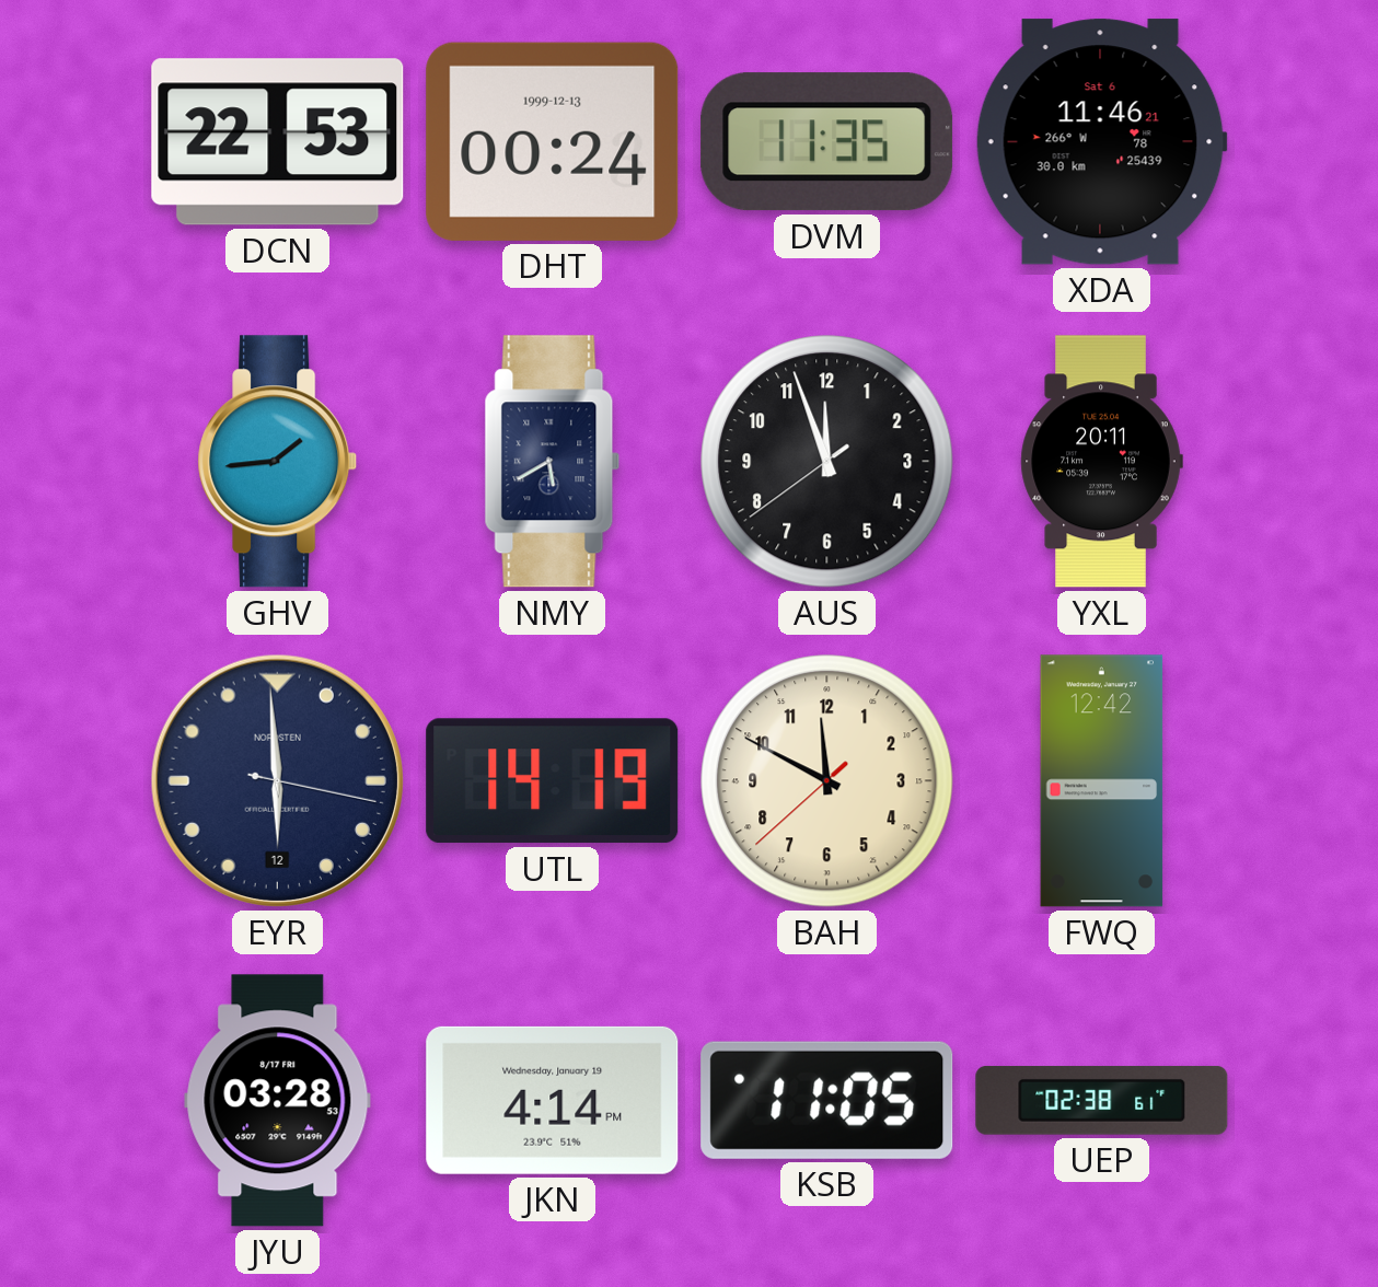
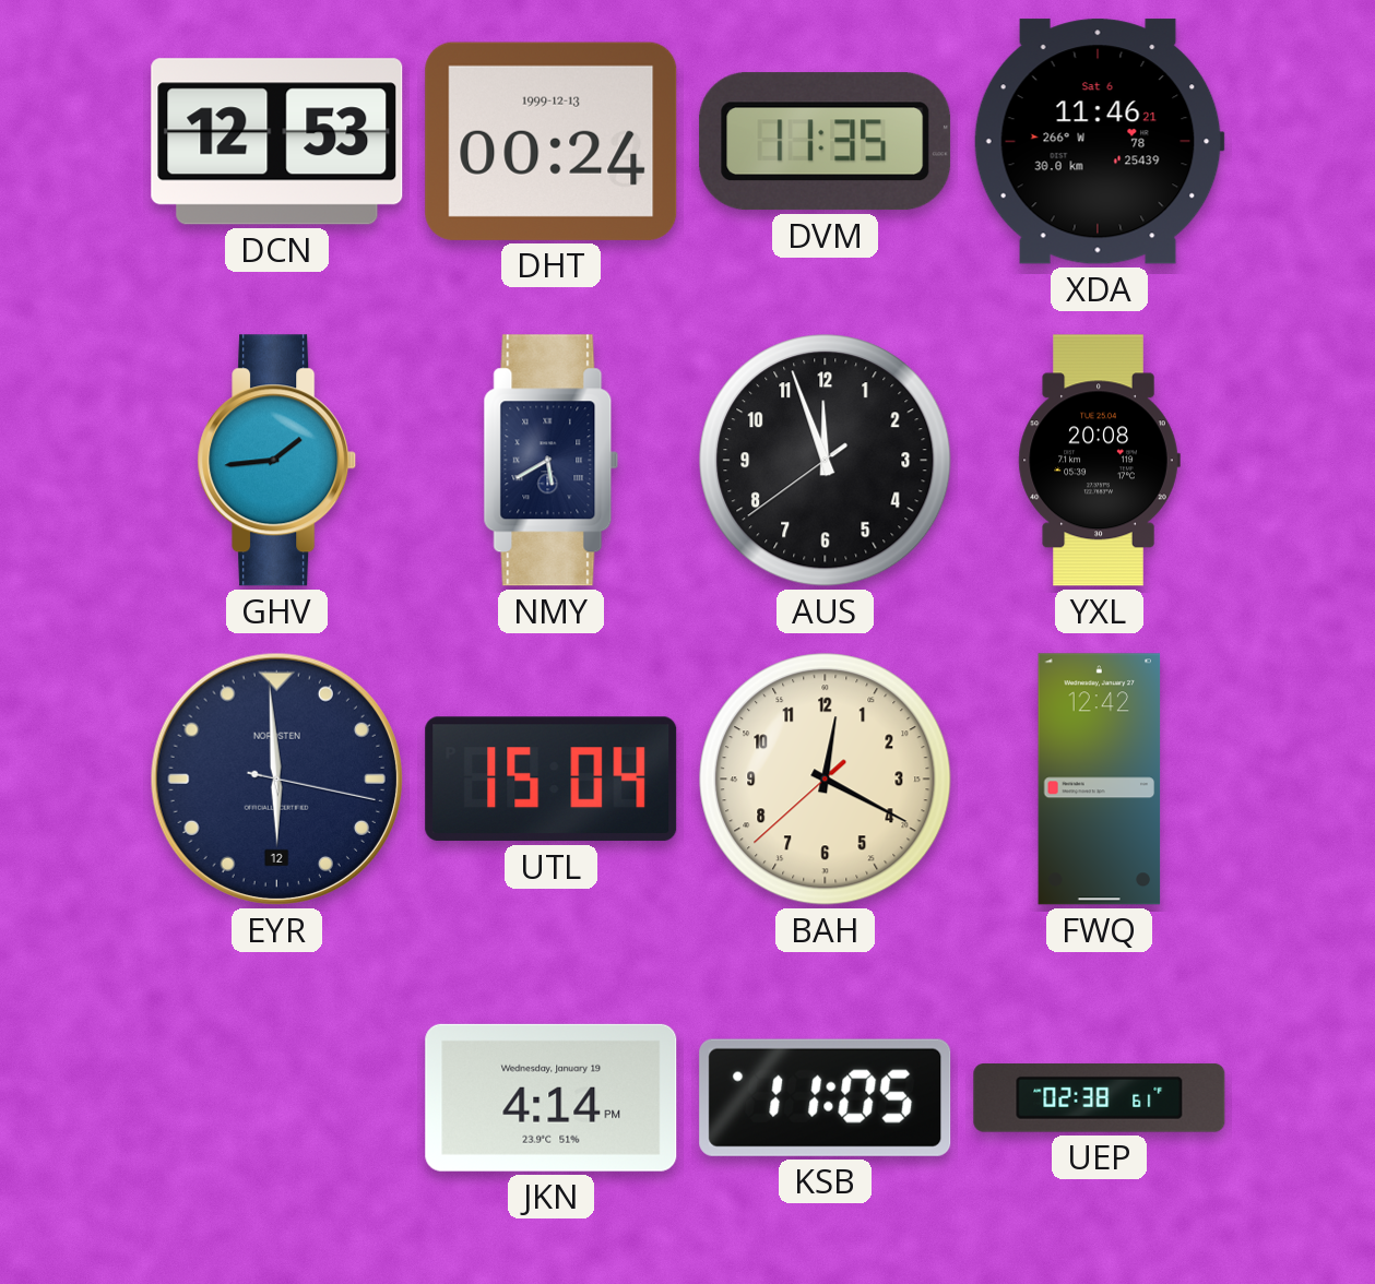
DCN: 22:53 -> 12:53
YXL: 20:11 -> 20:08
UTL: 14:19 -> 15:04
BAH: 11:49 -> 12:19
JYU: 03:28 -> none
